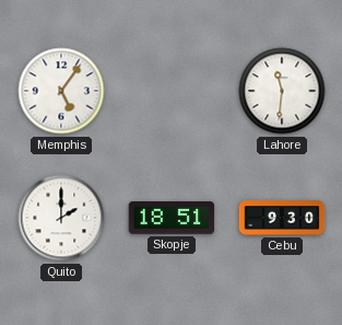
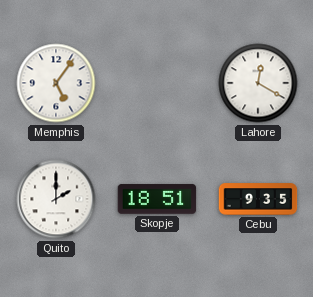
Lahore: 11:31 -> 12:20
Cebu: 9:30 -> 9:35
